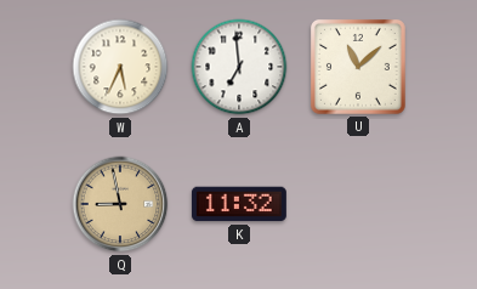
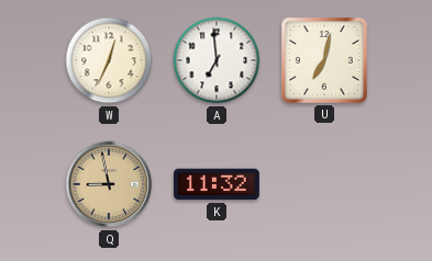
W: 5:34 -> 12:34
U: 11:08 -> 7:02
